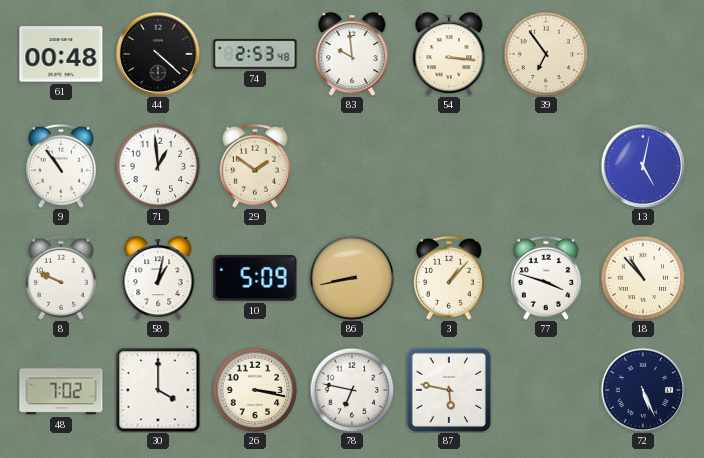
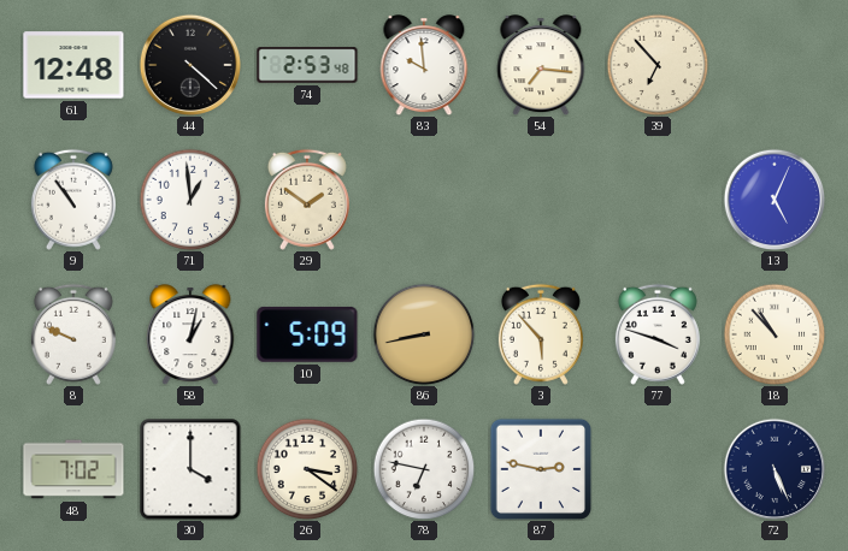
61: 00:48 -> 12:48
54: 3:16 -> 7:16
39: 6:54 -> 6:53
13: 5:02 -> 5:04
3: 1:07 -> 5:53
26: 3:17 -> 3:21
87: 5:47 -> 2:47
